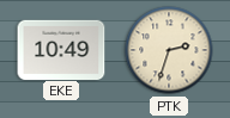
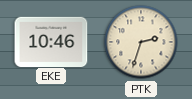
EKE: 10:49 -> 10:46
